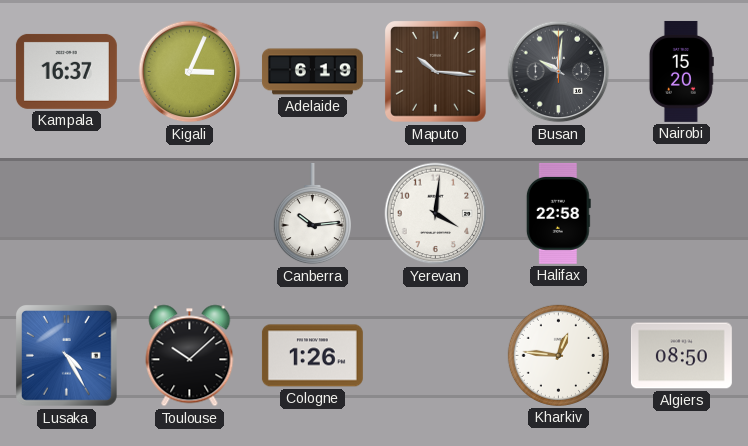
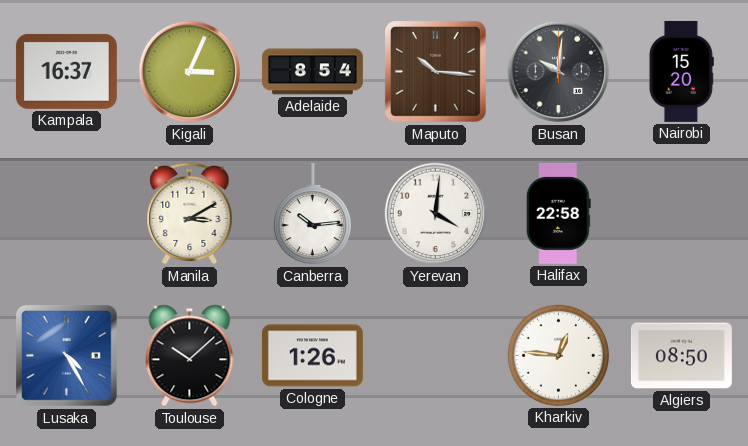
Adelaide: 6:19 -> 8:54
Manila: none -> 3:10
